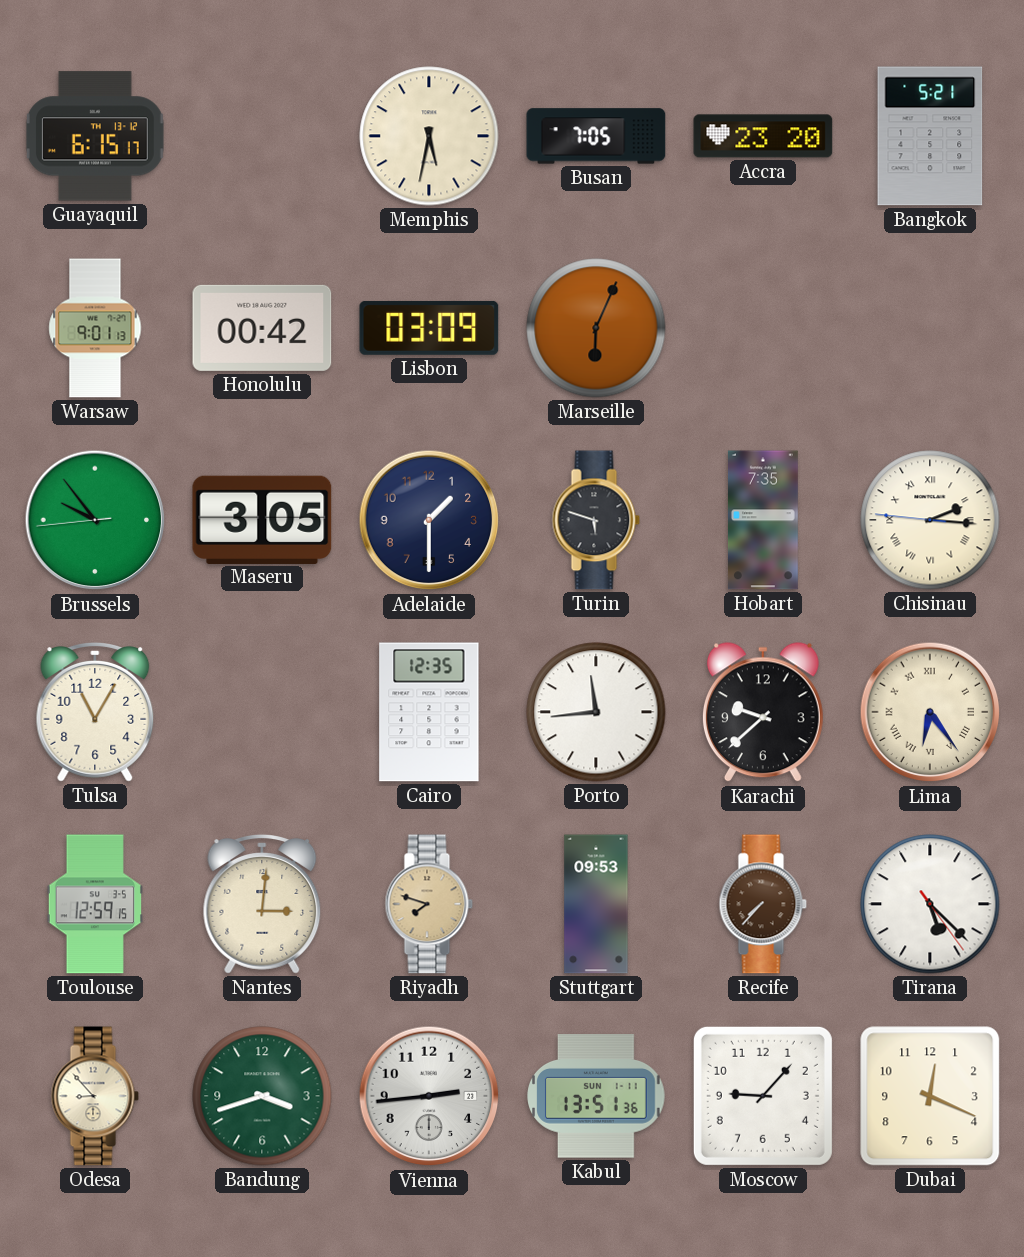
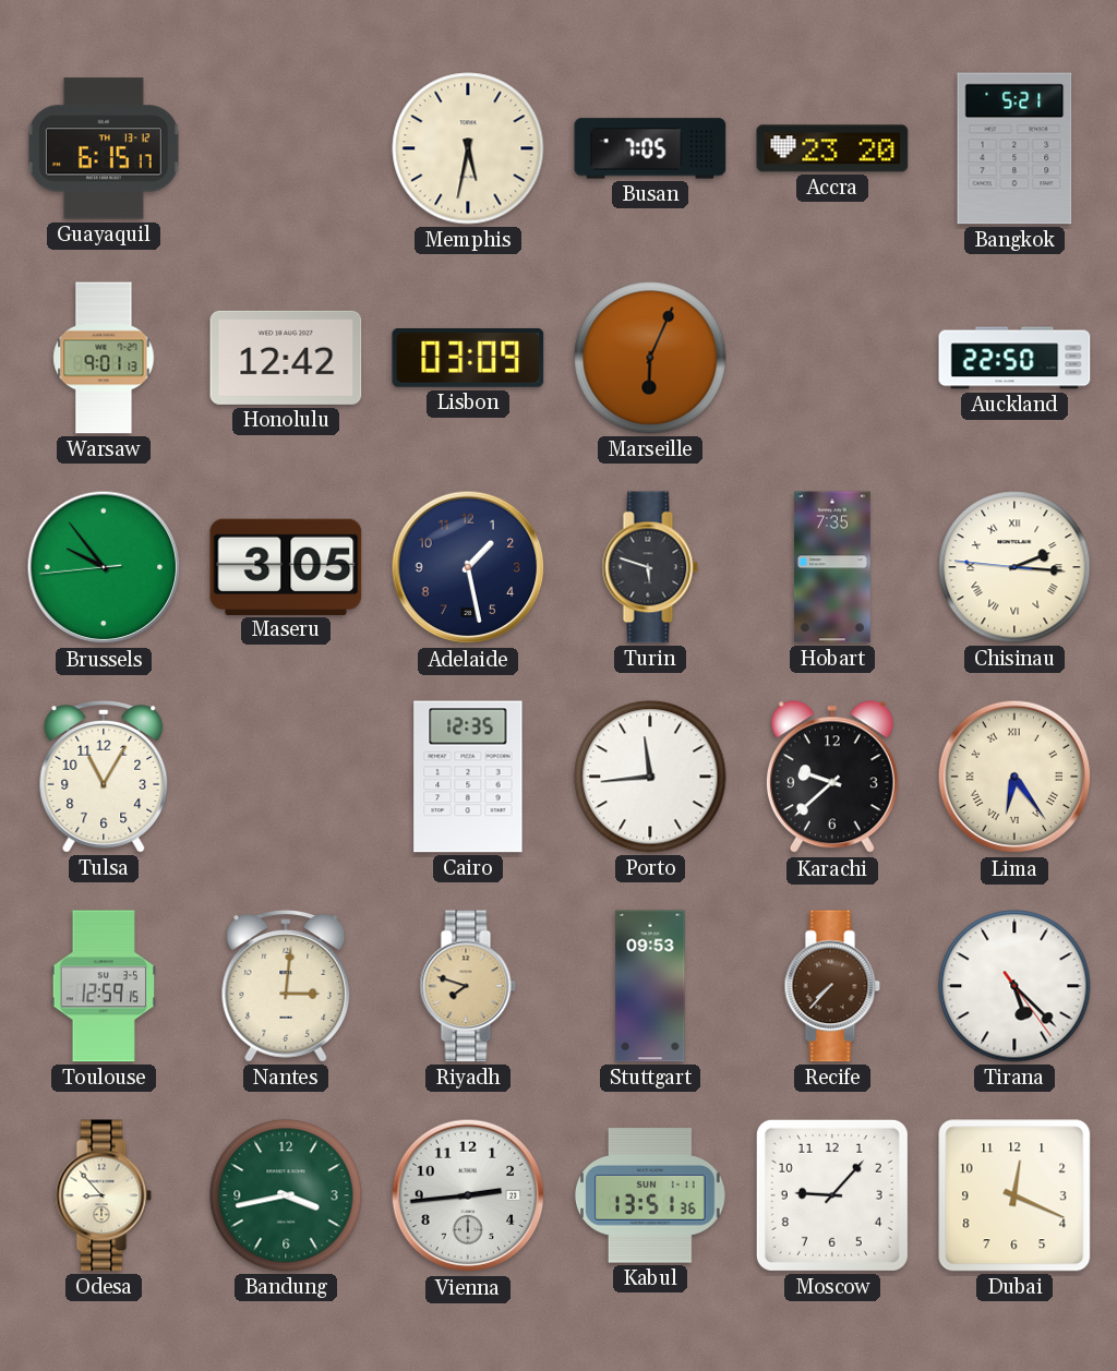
Honolulu: 00:42 -> 12:42
Auckland: none -> 22:50
Adelaide: 1:30 -> 1:28
Bandung: 3:42 -> 3:43
